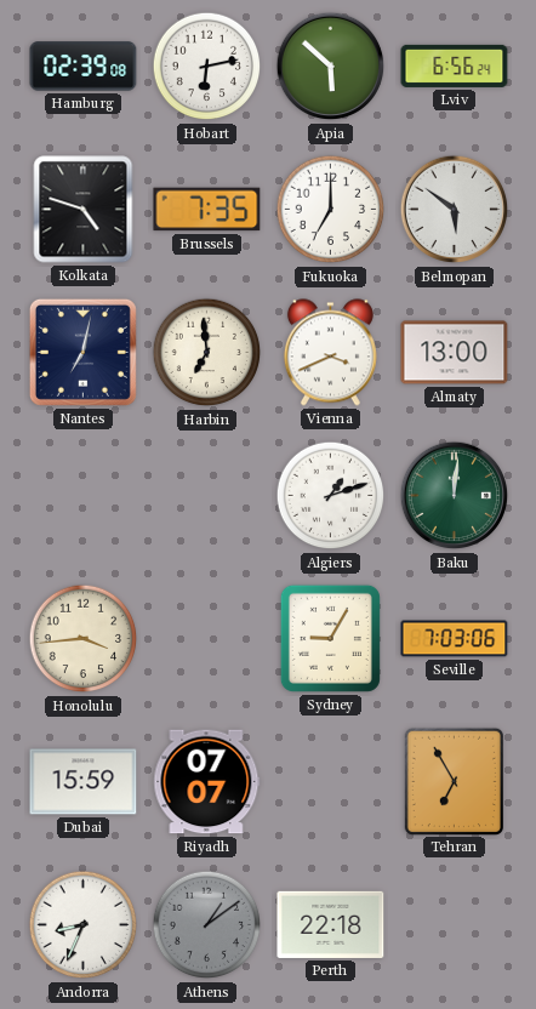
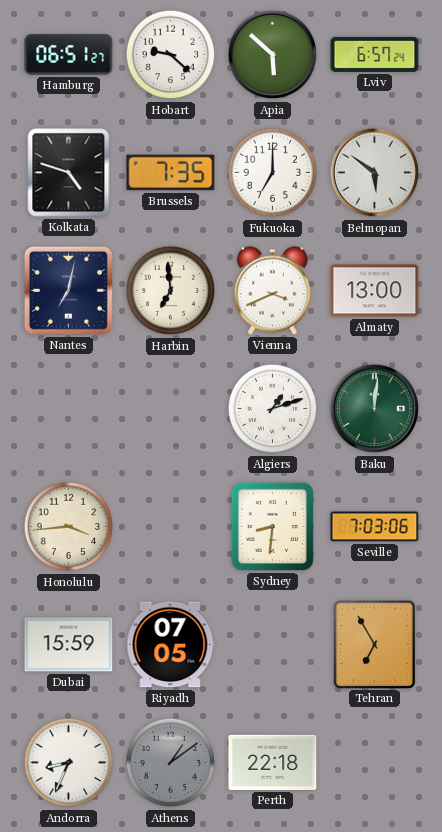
Hamburg: 02:39 -> 06:51
Hobart: 6:13 -> 9:22
Lviv: 6:56 -> 6:57
Sydney: 9:05 -> 8:31
Riyadh: 07:07 -> 07:05
